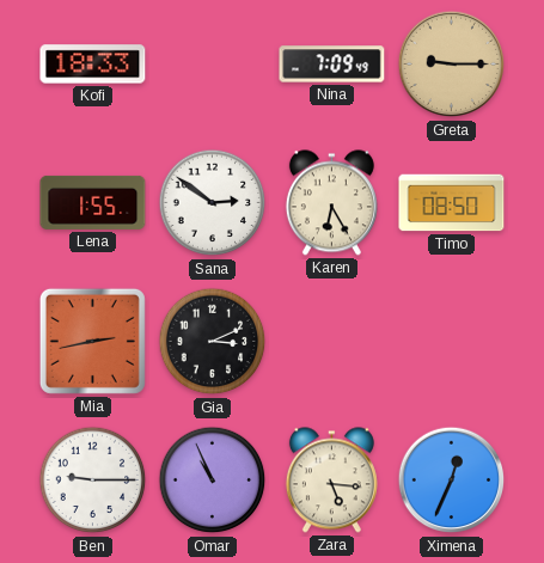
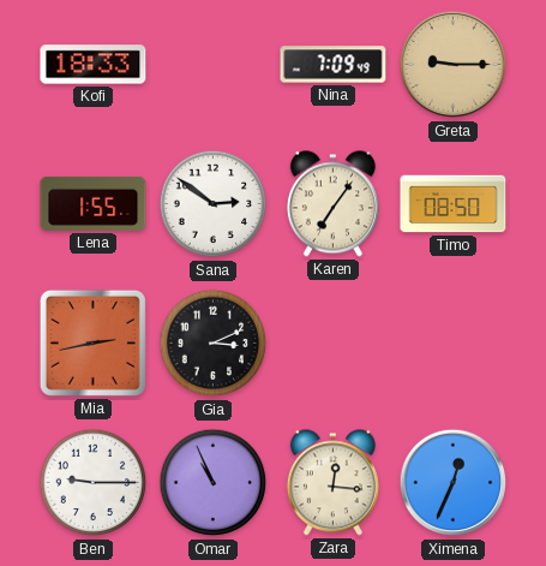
Karen: 6:25 -> 7:06
Zara: 5:16 -> 12:16
